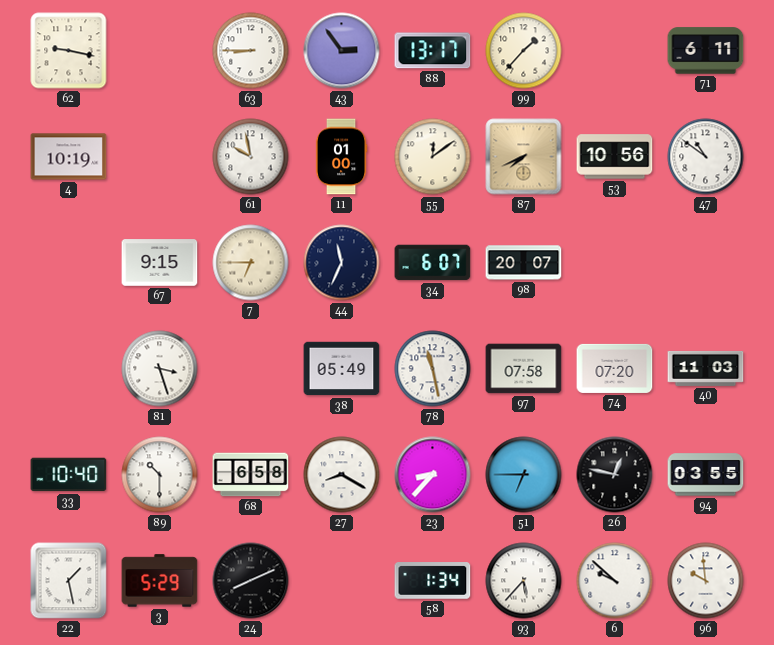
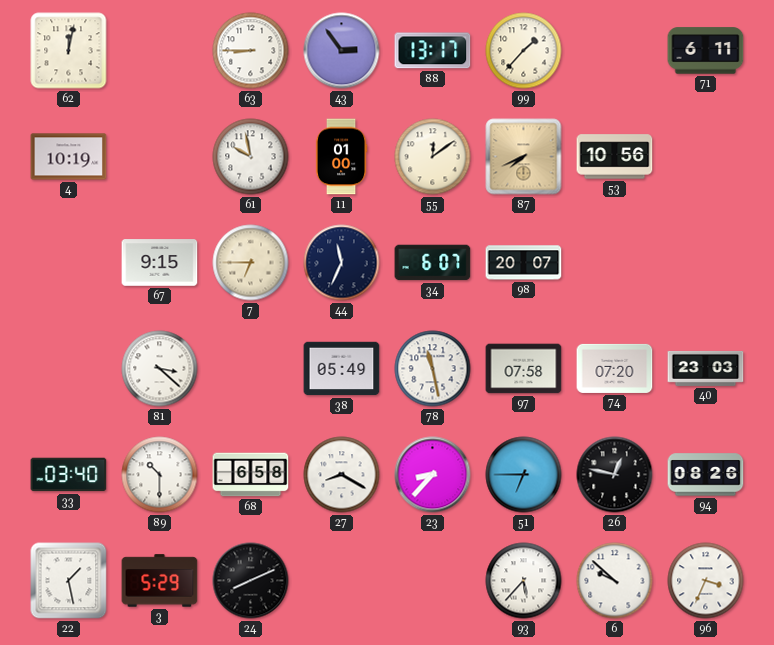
62: 9:17 -> 12:02
47: 10:51 -> none
81: 3:27 -> 3:22
40: 11:03 -> 23:03
33: 10:40 -> 03:40
94: 03:55 -> 08:26
58: 1:34 -> none
96: 9:59 -> 3:34
